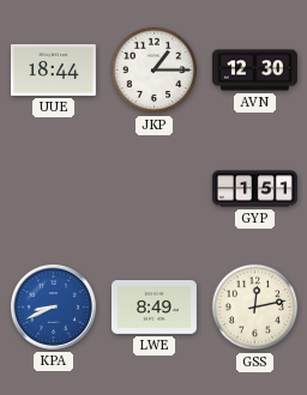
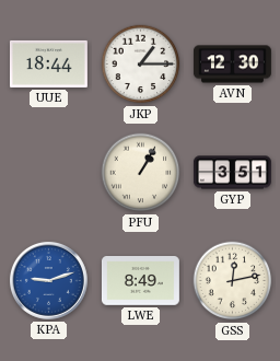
PFU: none -> 1:05
GYP: 1:51 -> 3:51
KPA: 8:41 -> 9:12
